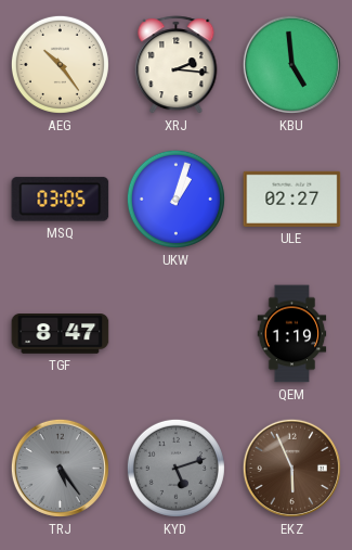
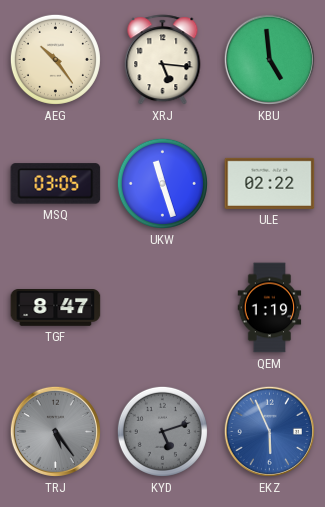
XRJ: 2:16 -> 5:16
UKW: 1:03 -> 11:27
ULE: 02:27 -> 02:22
EKZ dial: brown -> blue
